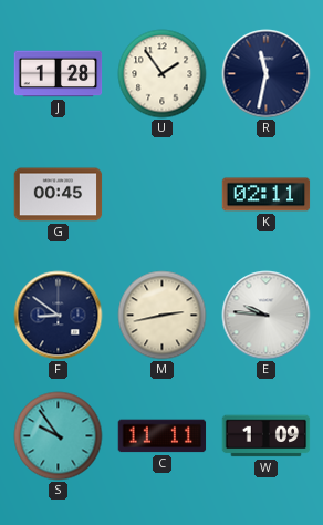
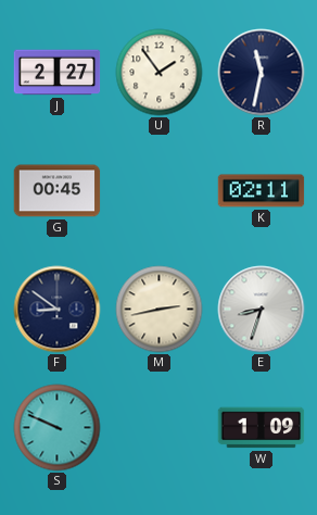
J: 1:28 -> 2:27
E: 9:46 -> 8:33
S: 9:54 -> 9:49
C: 11:11 -> none
